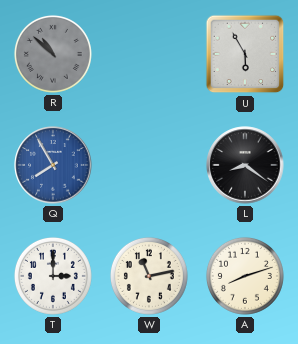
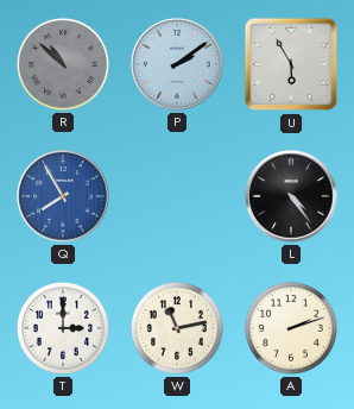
P: none -> 2:09
L: 8:21 -> 4:24
A: 8:12 -> 2:12
